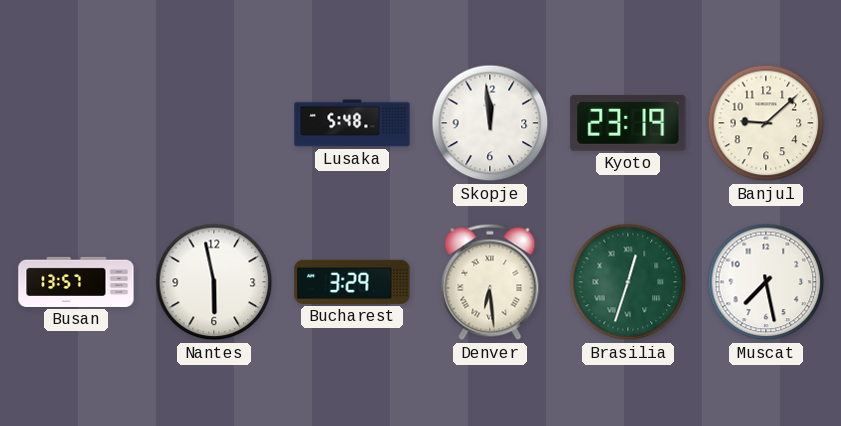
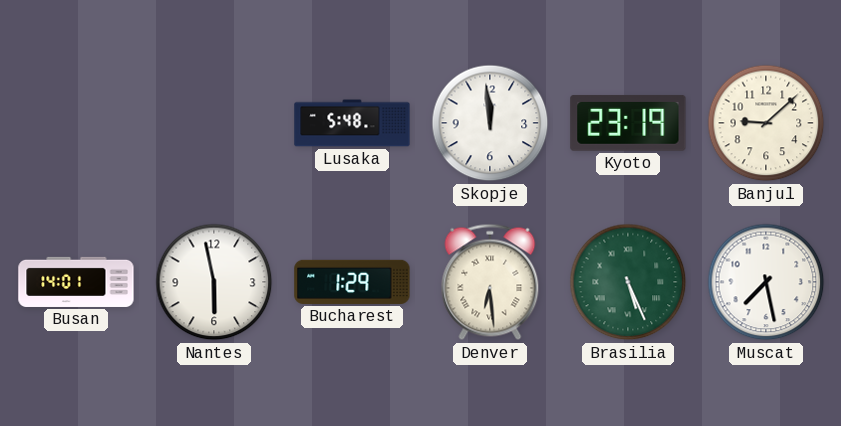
Busan: 13:57 -> 14:01
Bucharest: 3:29 -> 1:29
Brasilia: 12:33 -> 5:26
